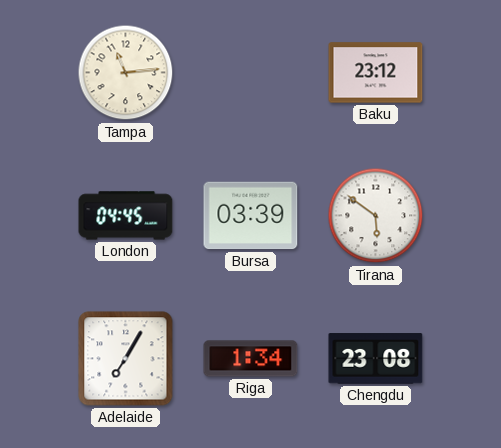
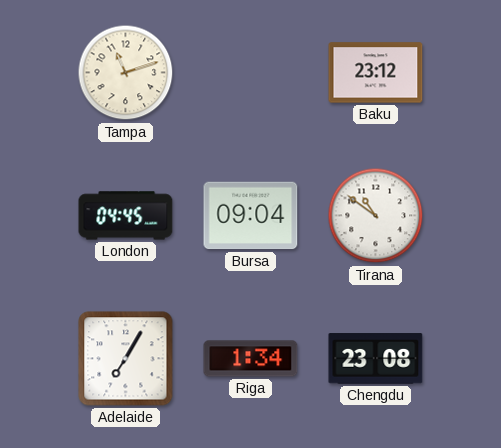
Tampa: 11:14 -> 11:12
Bursa: 03:39 -> 09:04
Tirana: 5:51 -> 10:51
